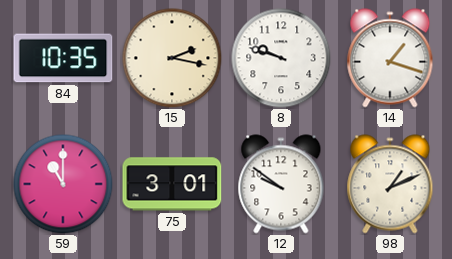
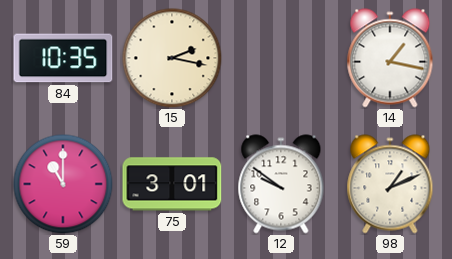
8: 9:48 -> none
14: 1:18 -> 1:17
